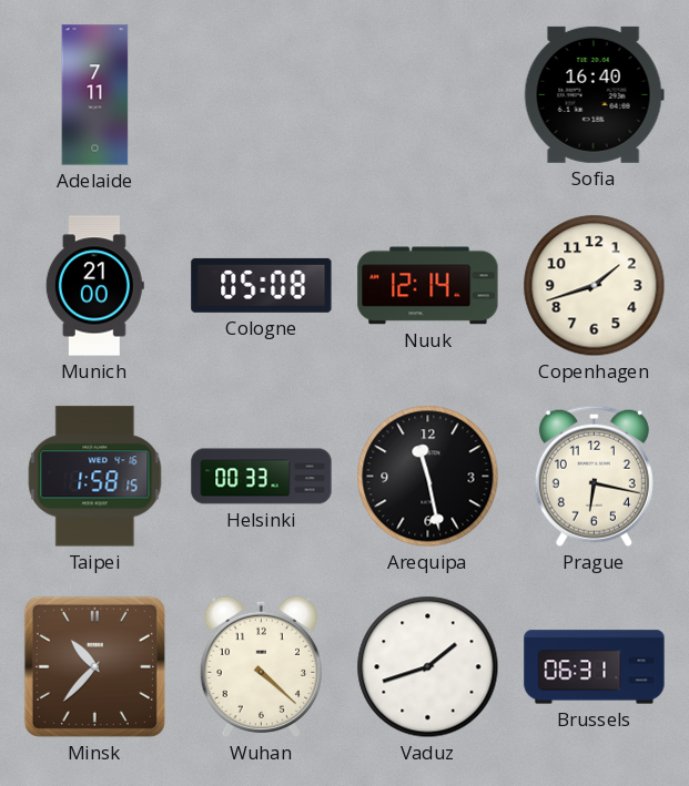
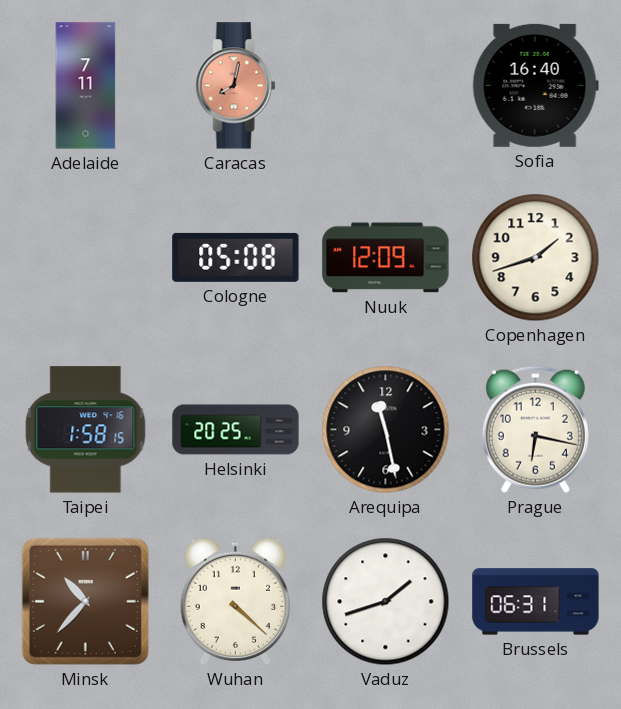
Caracas: none -> 8:02
Munich: 21:00 -> none
Nuuk: 12:14 -> 12:09
Helsinki: 00:33 -> 20:25
